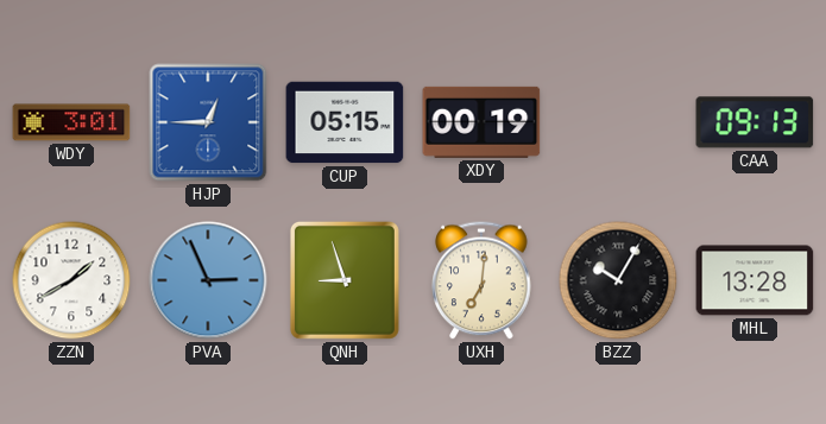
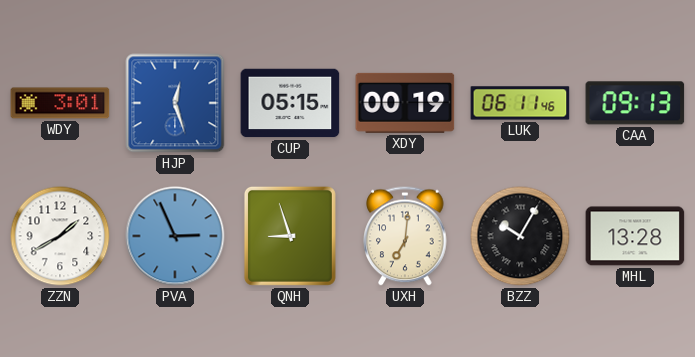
HJP: 12:45 -> 12:27
LUK: none -> 06:11
